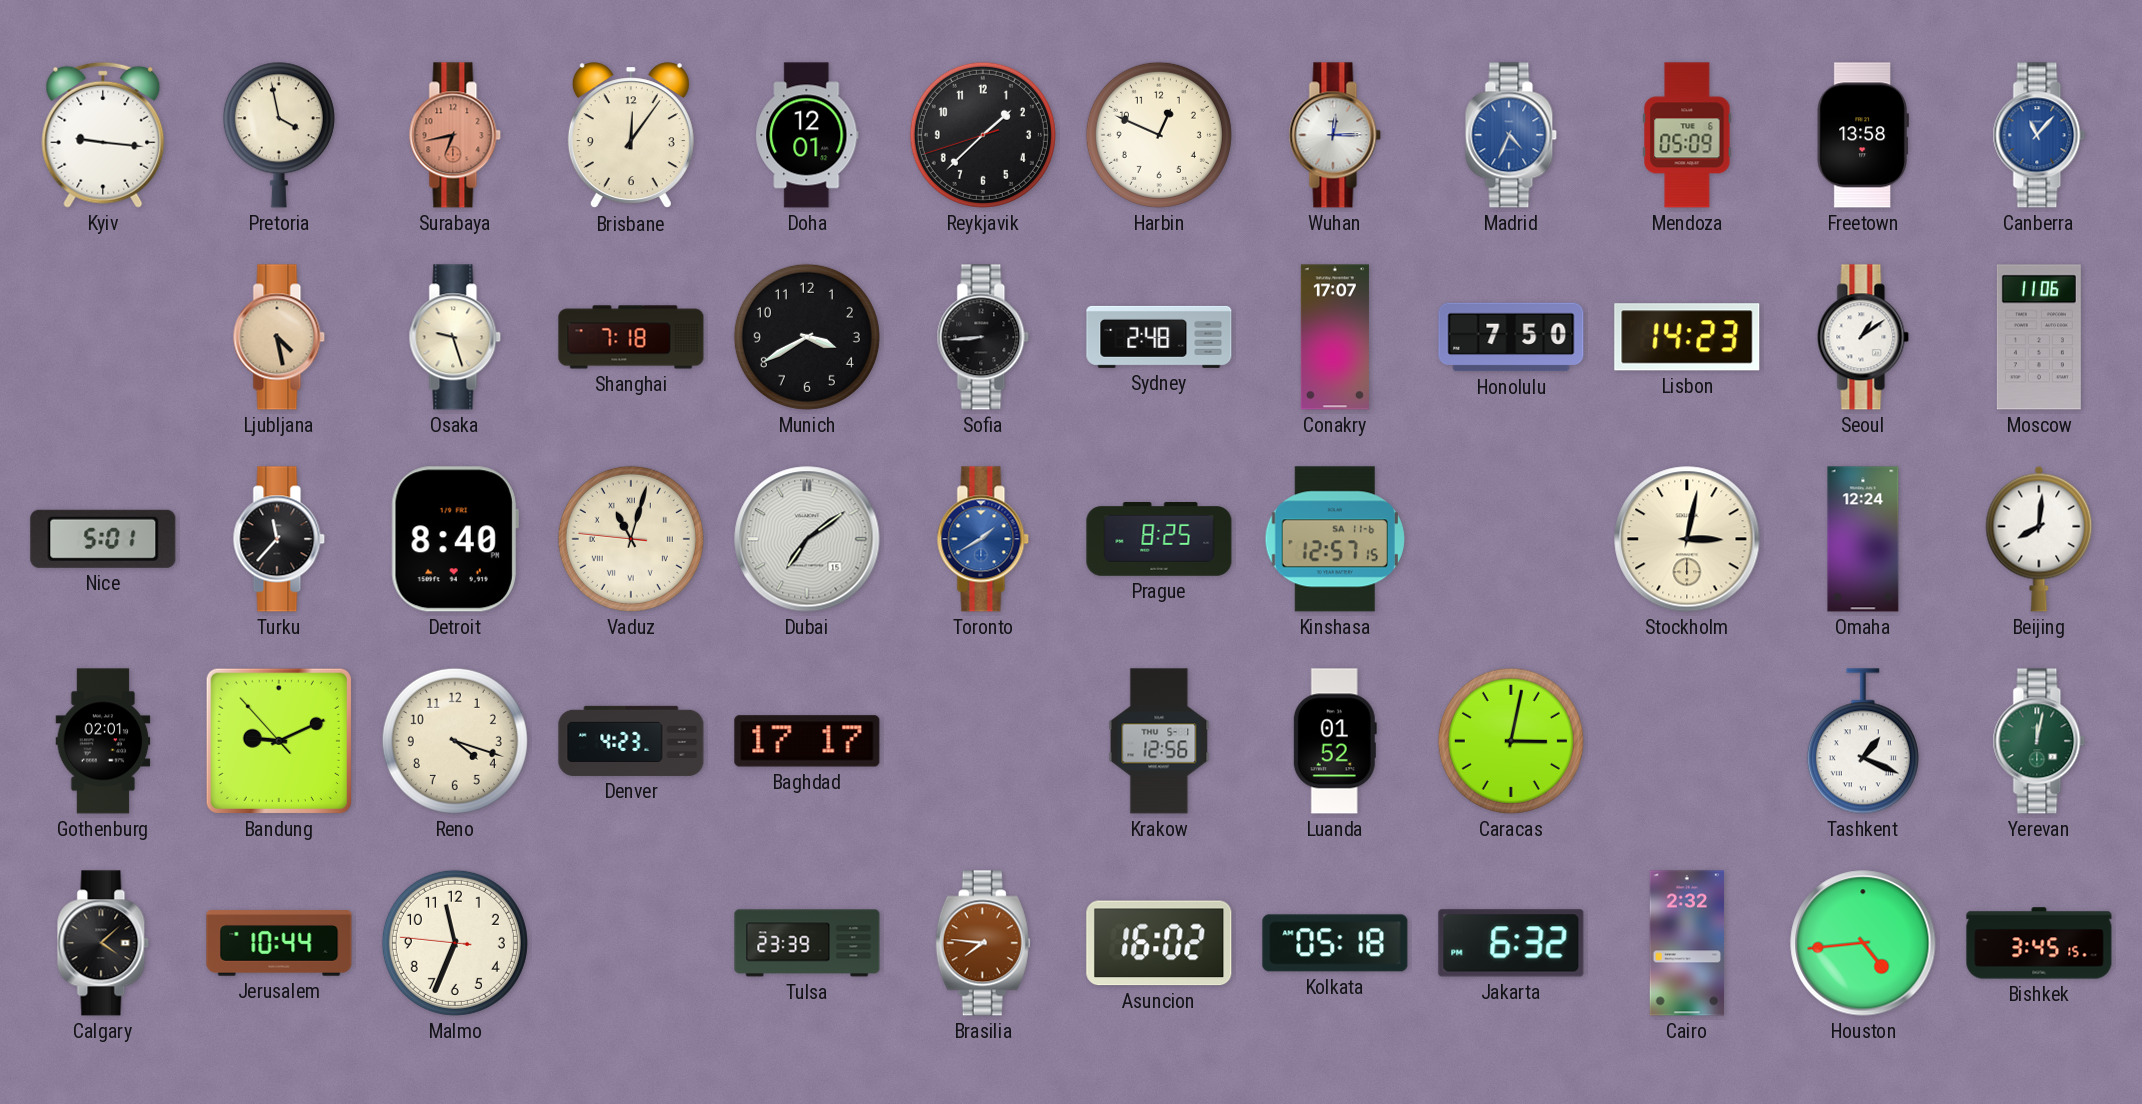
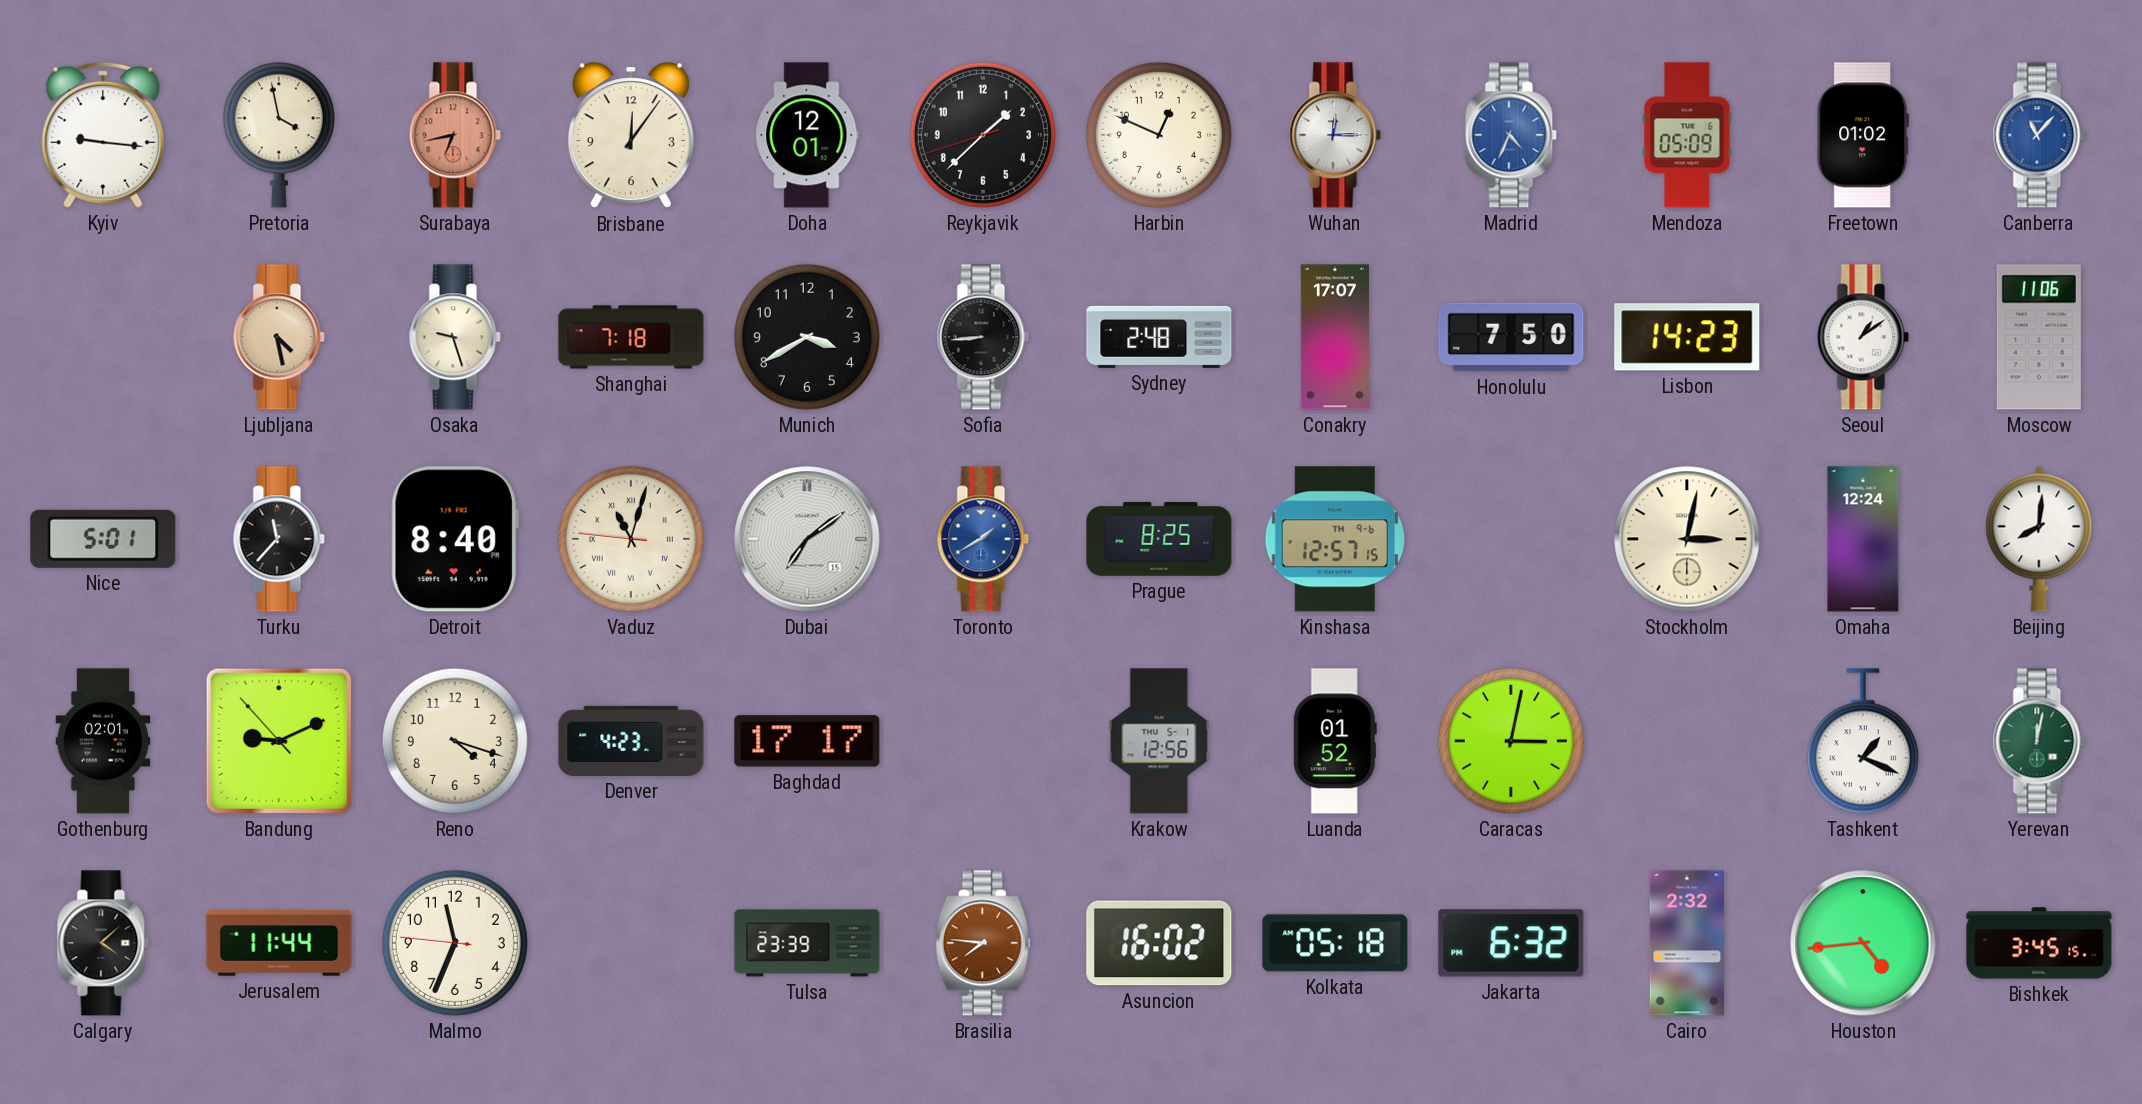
Freetown: 13:58 -> 01:02
Kinshasa date: SA 11-6 -> TH 9-6
Jerusalem: 10:44 -> 11:44
